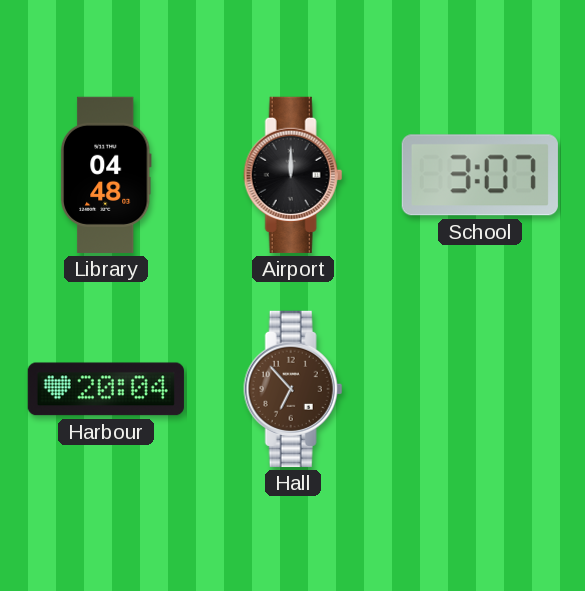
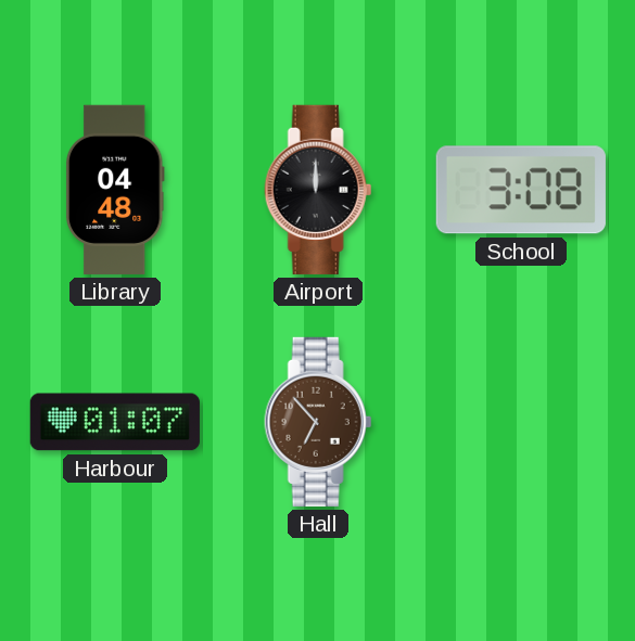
School: 3:07 -> 3:08
Harbour: 20:04 -> 01:07
